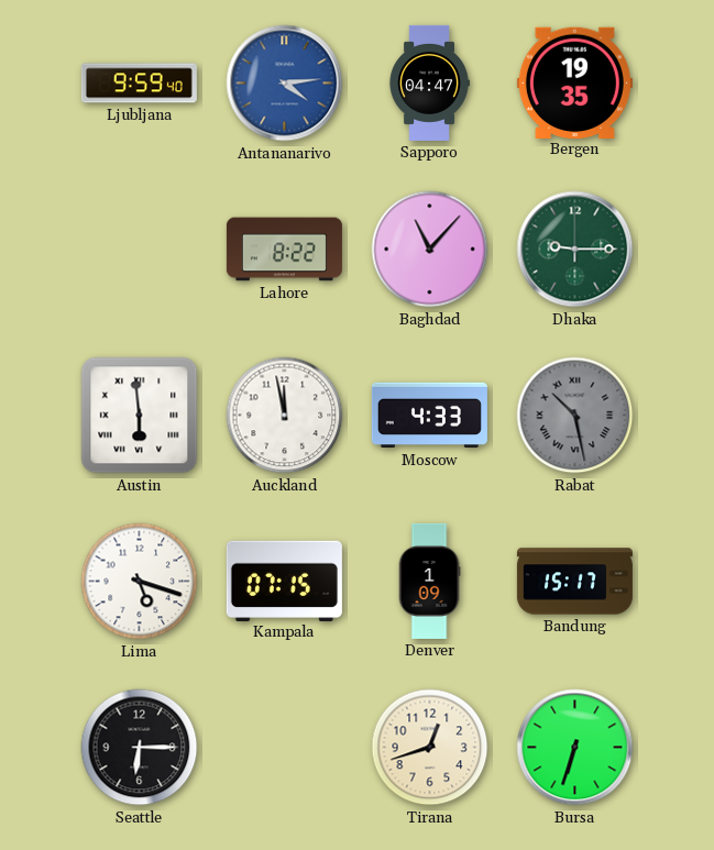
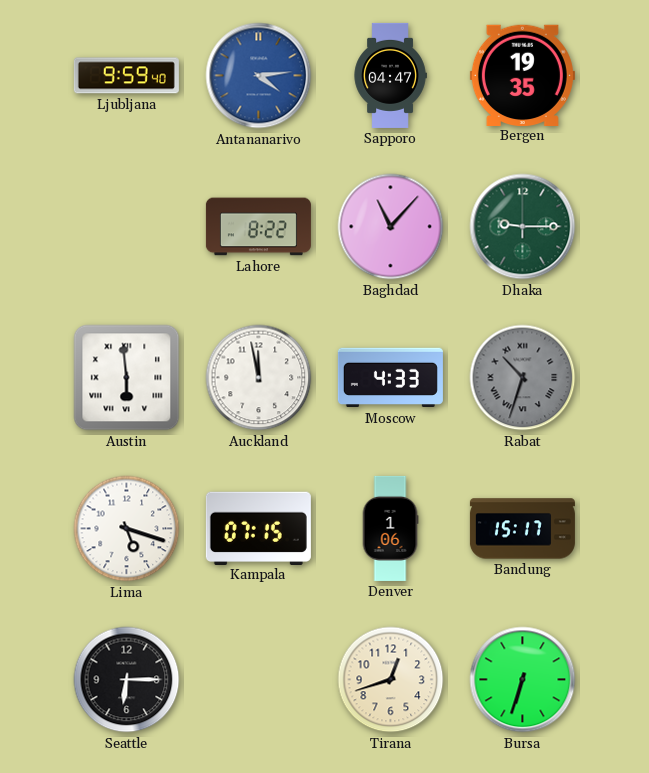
Rabat: 10:28 -> 10:33
Denver: 1:09 -> 1:06
